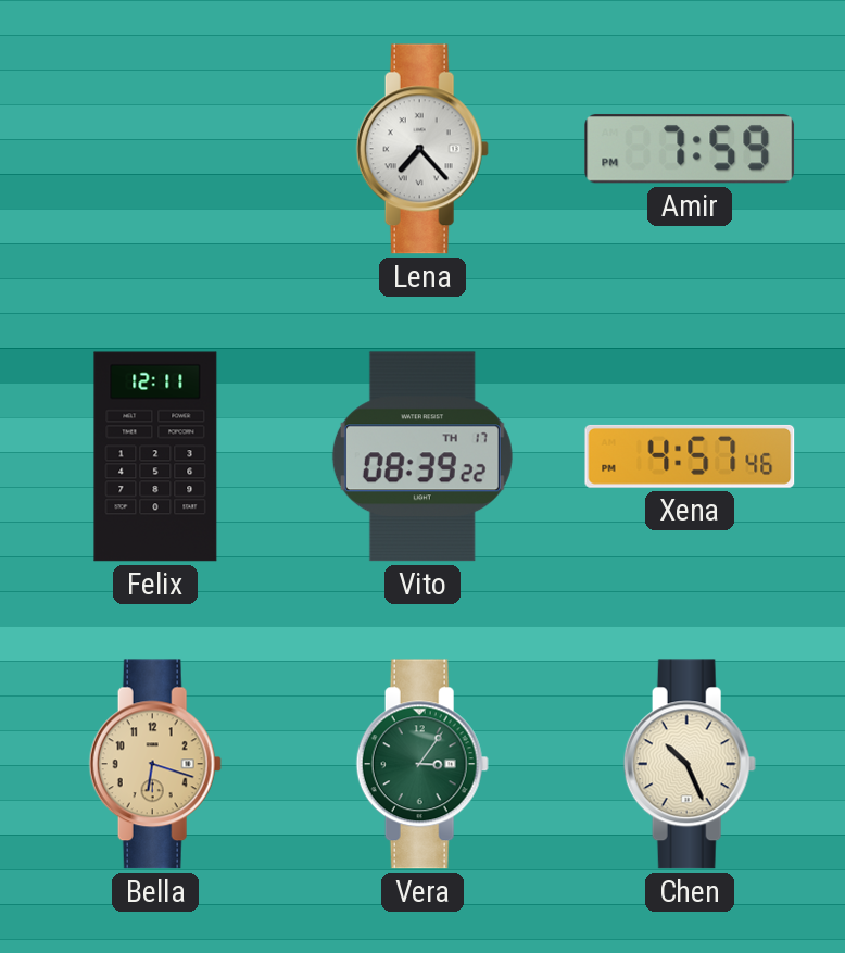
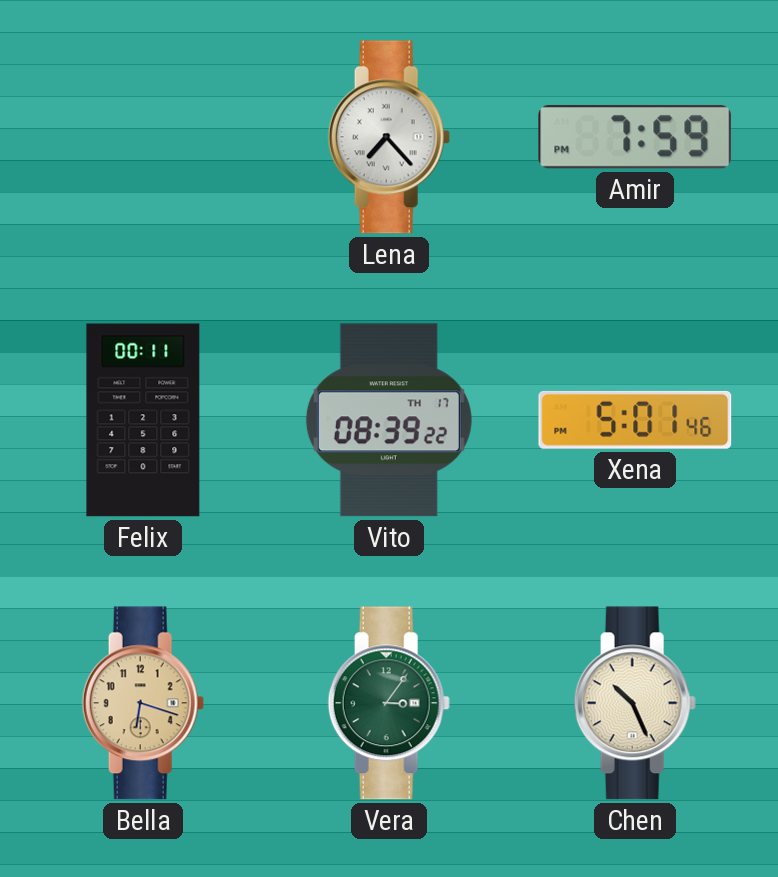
Felix: 12:11 -> 00:11
Xena: 4:57 -> 5:01
